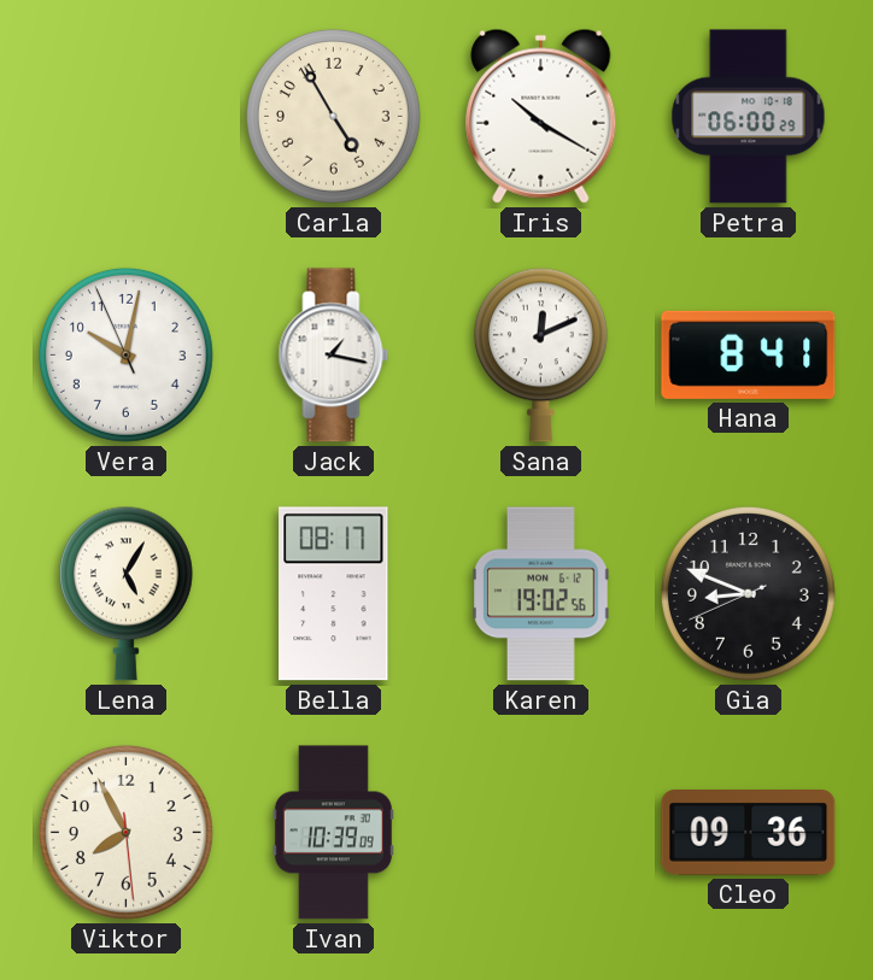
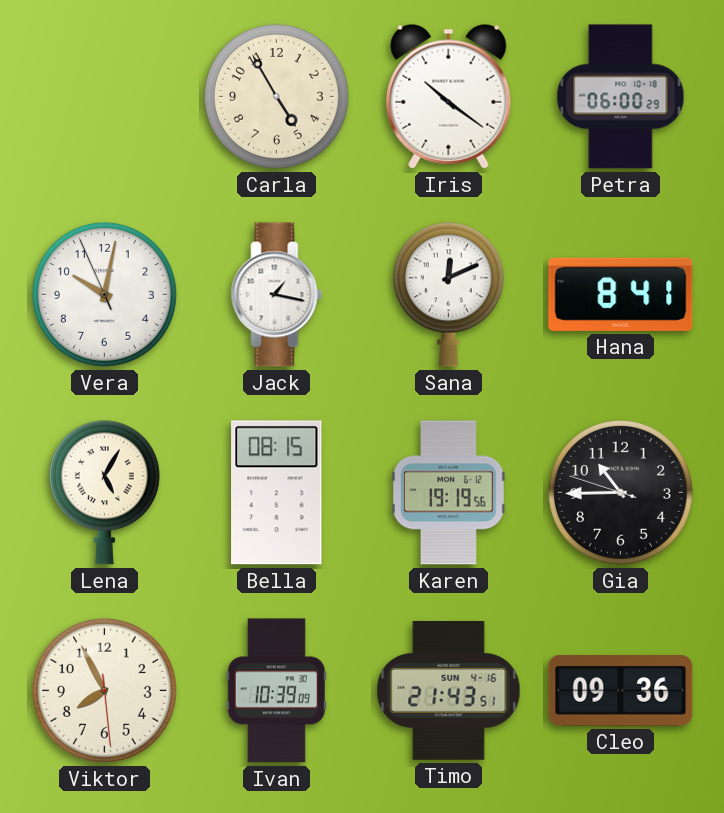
Iris: 10:20 -> 10:21
Bella: 08:17 -> 08:15
Karen: 19:02 -> 19:19
Gia: 8:48 -> 10:44
Timo: none -> 21:43
